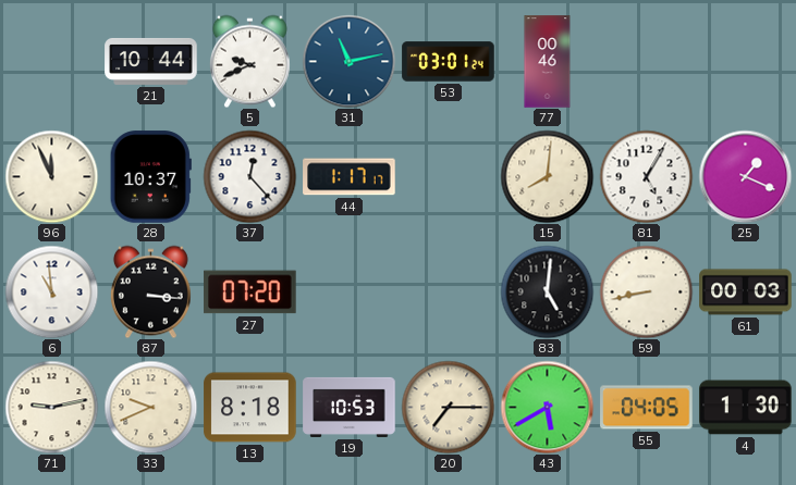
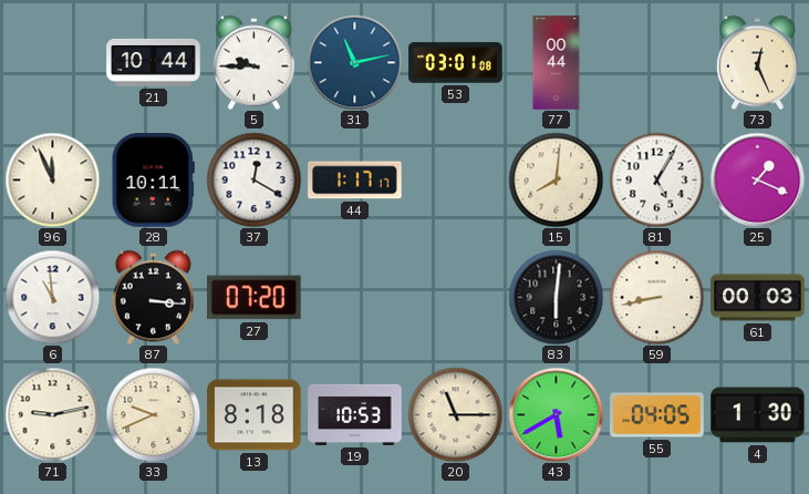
5: 9:41 -> 9:45
53: 03:01:24 -> 03:01:08
77: 00:46 -> 00:44
73: none -> 12:26
28: 10:37 -> 10:11
37: 12:23 -> 12:20
83: 5:01 -> 6:01
20: 7:15 -> 11:15
